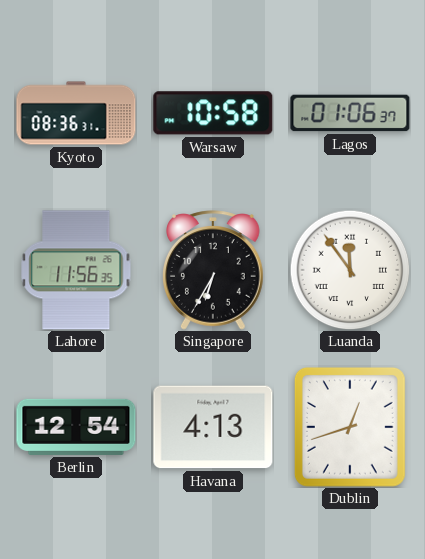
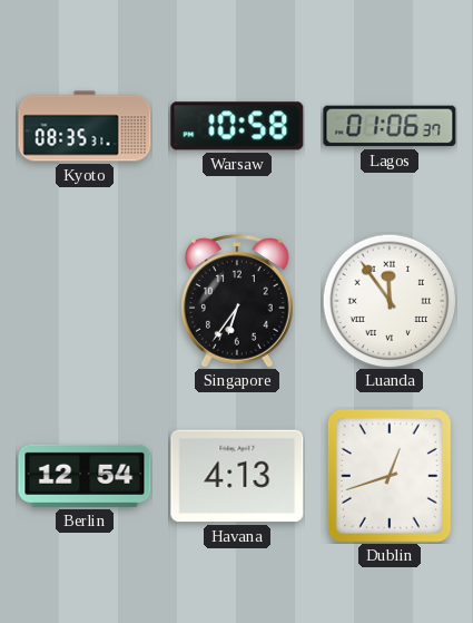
Kyoto: 08:36 -> 08:35
Lahore: 11:56 -> none
Singapore: 6:35 -> 6:36
